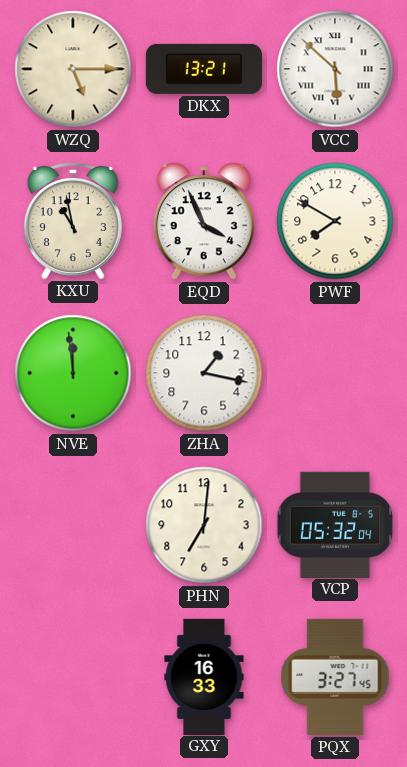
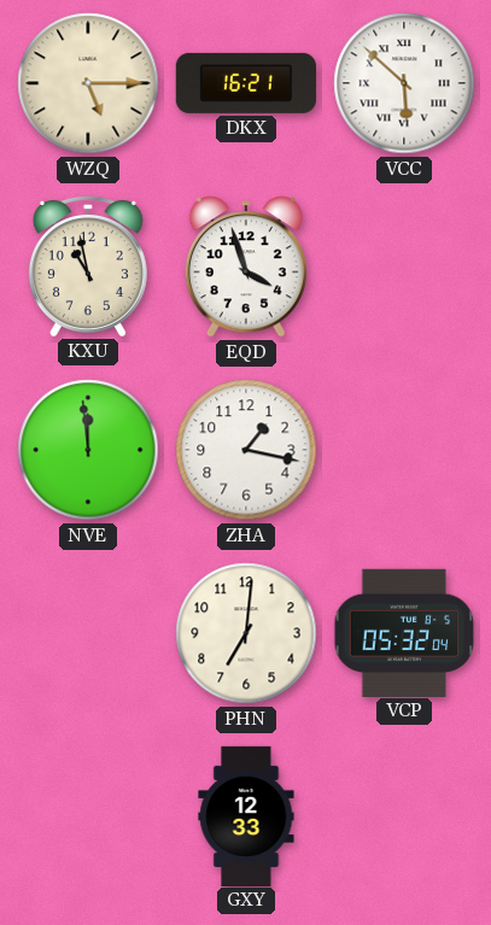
DKX: 13:21 -> 16:21
EQD: 3:56 -> 3:57
PWF: 7:50 -> none
GXY: 16:33 -> 12:33
PQX: 3:27 -> none
